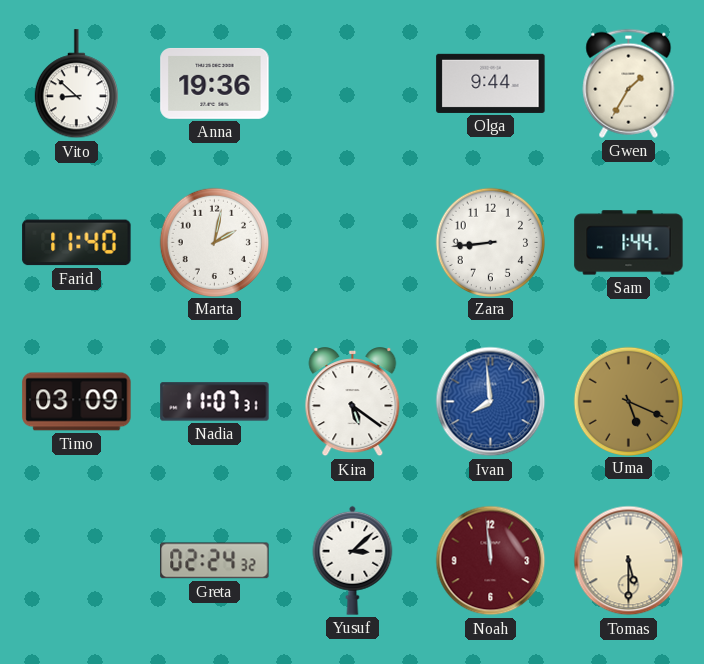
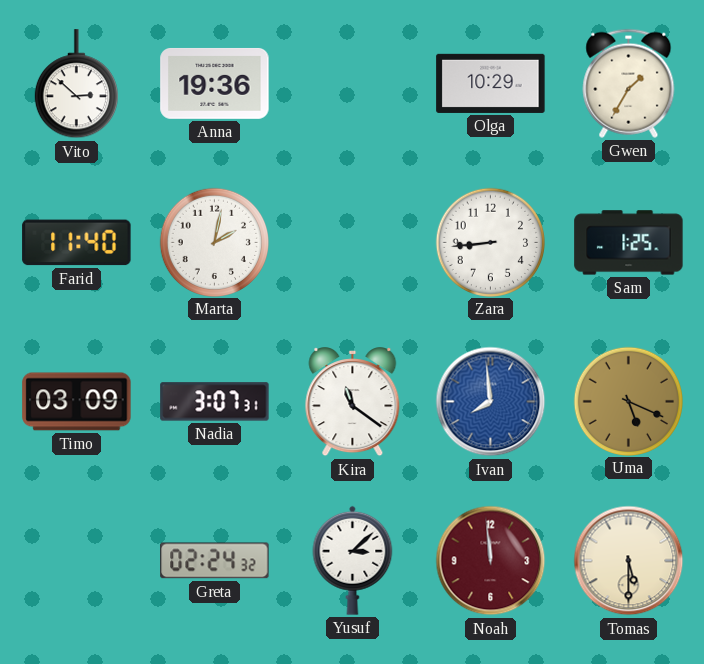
Vito: 8:52 -> 2:52
Olga: 9:44 -> 10:29
Sam: 1:44 -> 1:25
Nadia: 11:07 -> 3:07
Kira: 5:21 -> 11:21
